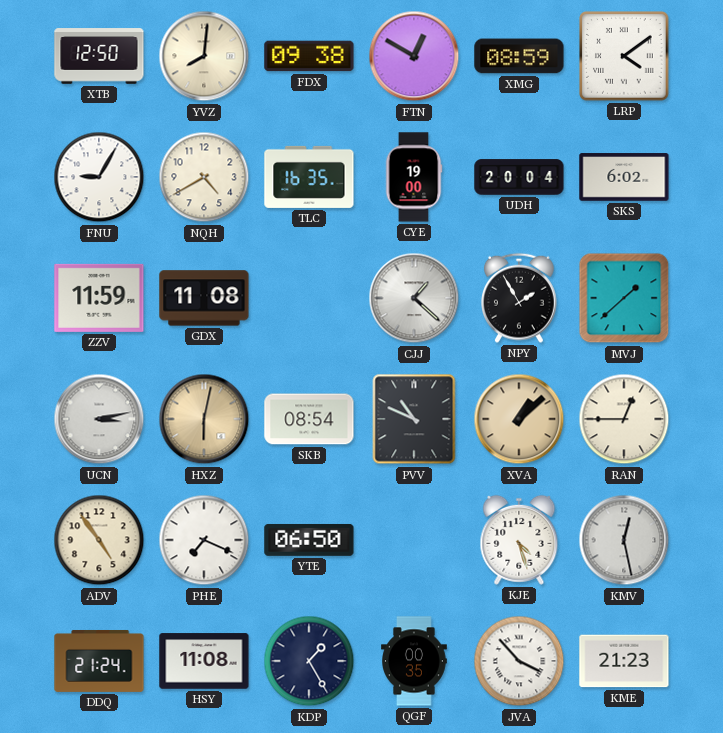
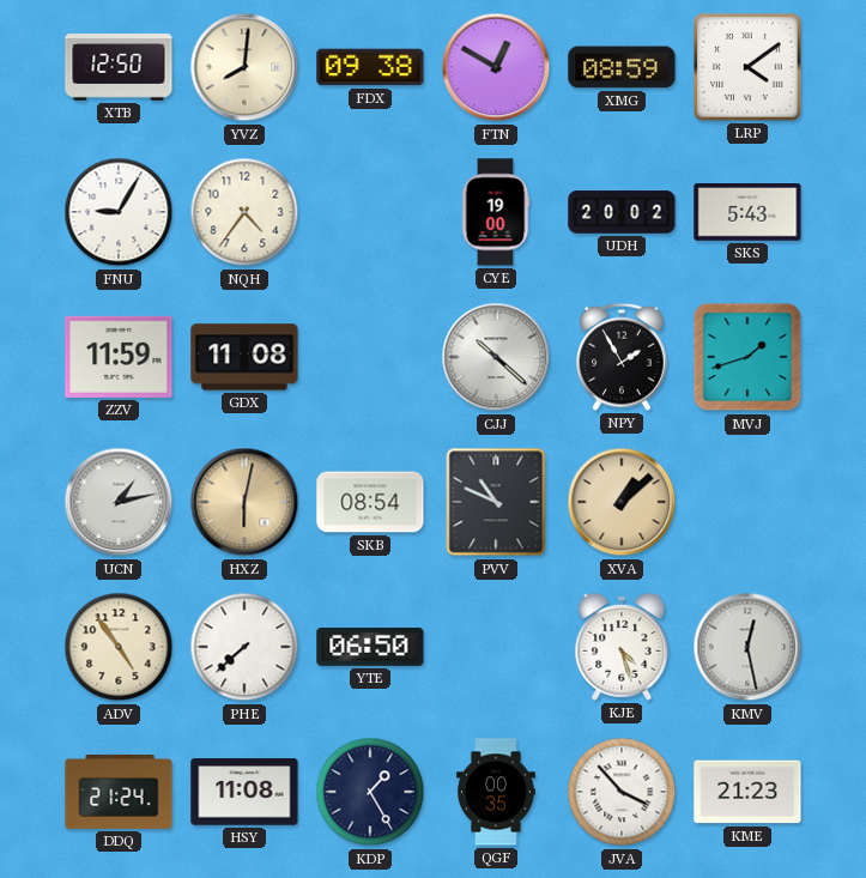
NQH: 4:40 -> 4:36
TLC: 16:35 -> none
UDH: 20:04 -> 20:02
SKS: 6:02 -> 5:43
CJJ: 1:22 -> 10:22
MVJ: 1:38 -> 1:42
UCN: 3:13 -> 1:13
RAN: 12:45 -> none
PHE: 7:19 -> 7:38
